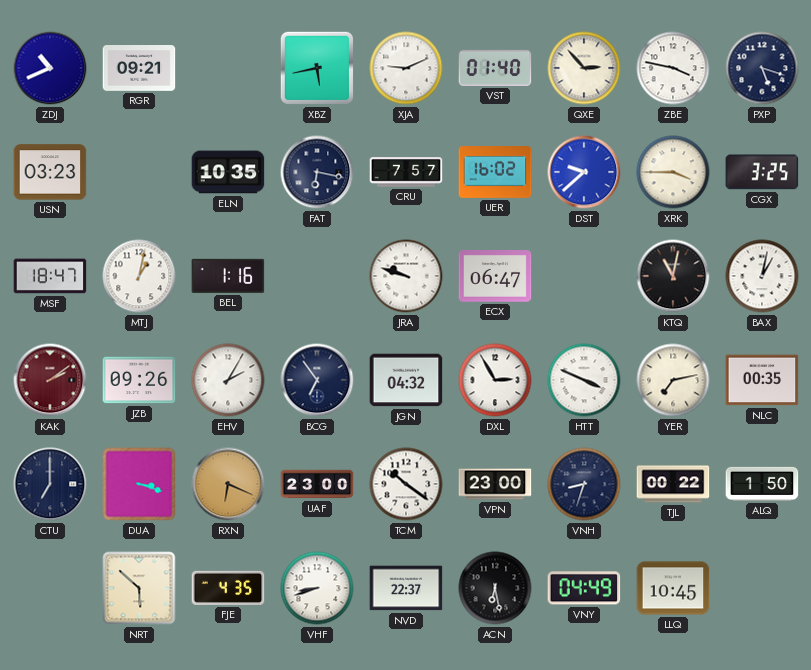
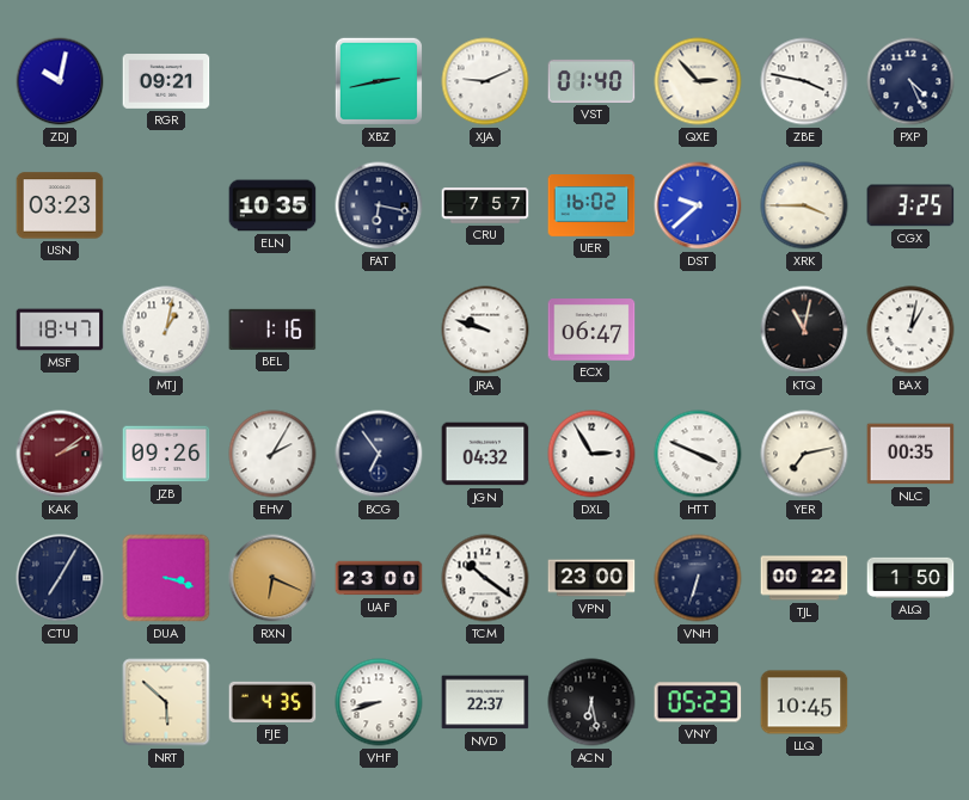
ZDJ: 10:41 -> 10:02
XBZ: 5:43 -> 2:43
PXP: 5:18 -> 4:26
CTU: 7:00 -> 7:05
VNH: 8:33 -> 6:33
VNY: 04:49 -> 05:23
